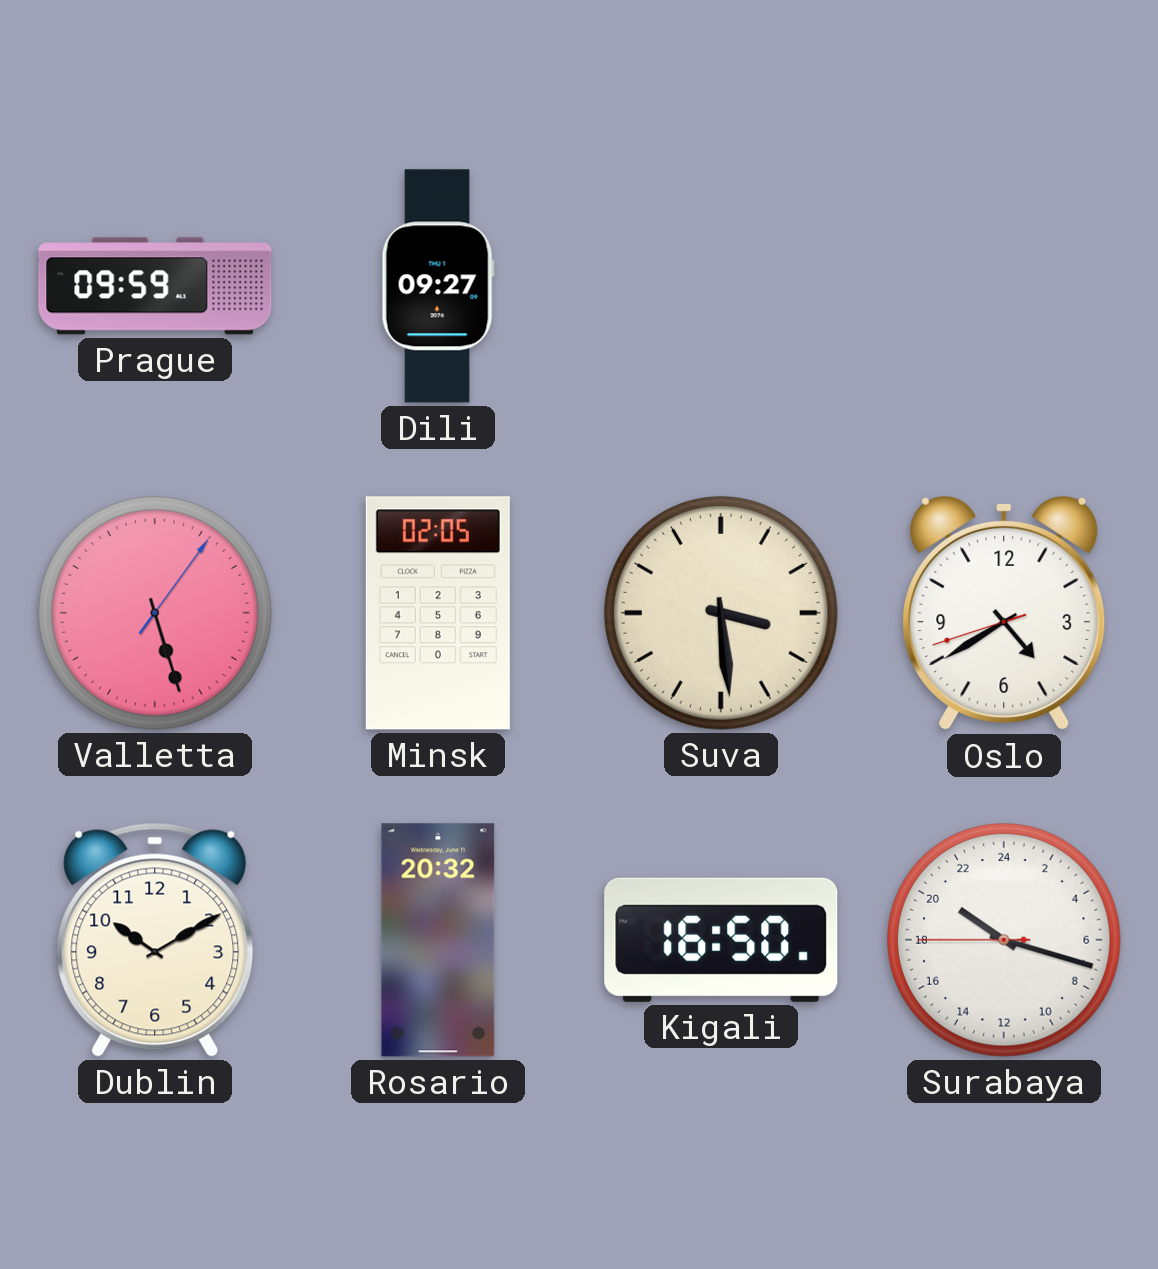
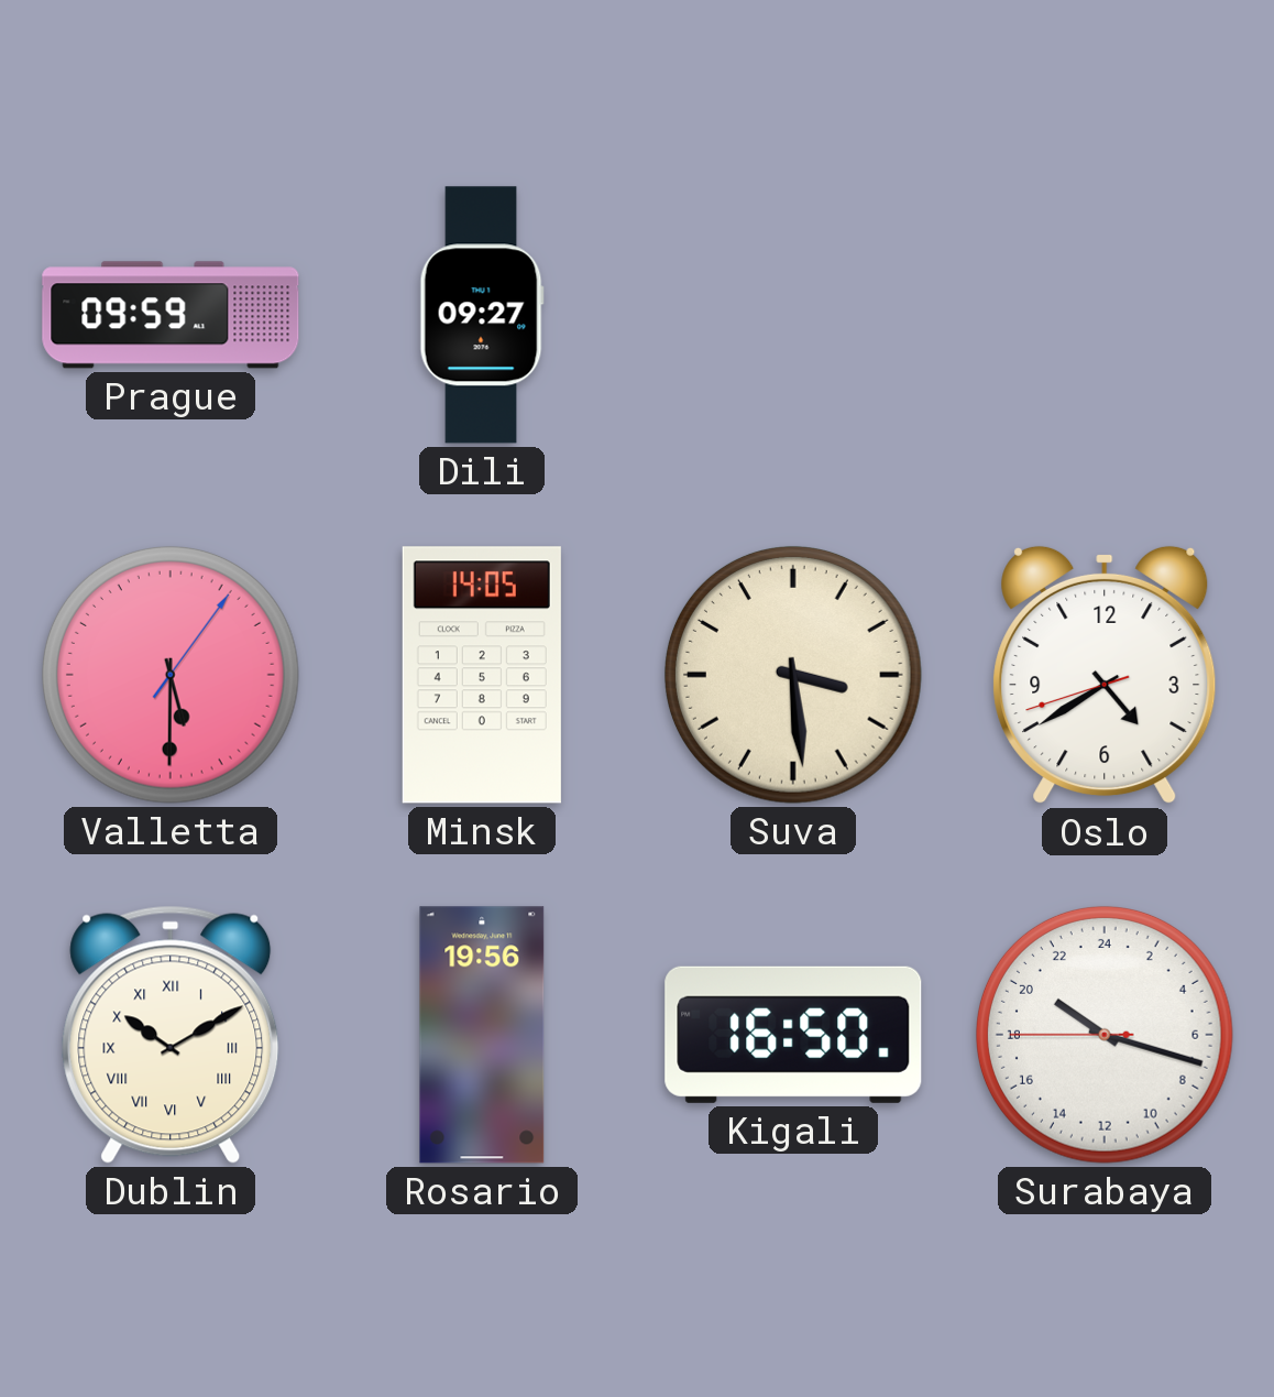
Valletta: 5:27 -> 5:30
Minsk: 02:05 -> 14:05
Dublin numerals: Arabic -> Roman
Rosario: 20:32 -> 19:56
